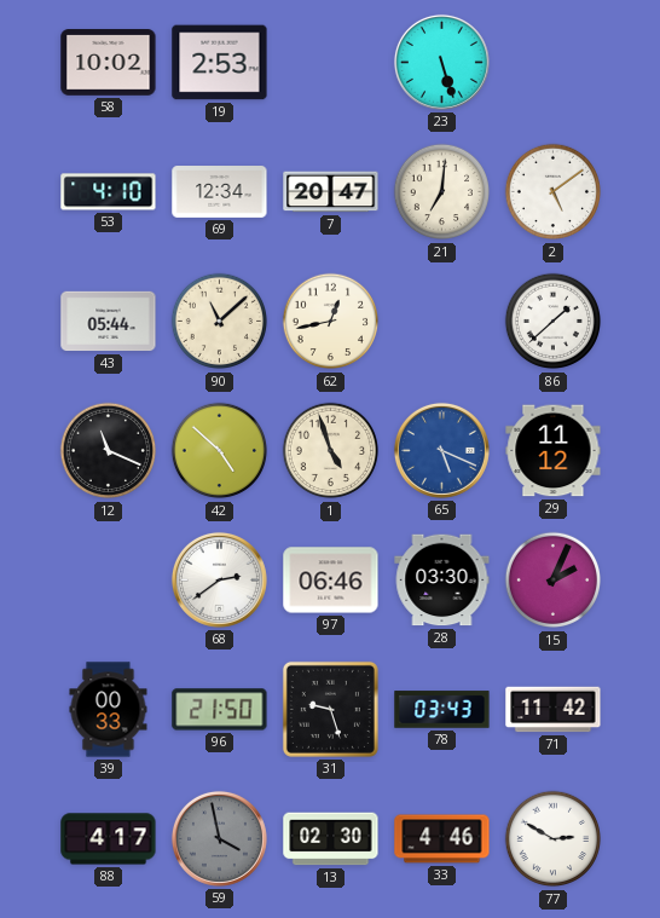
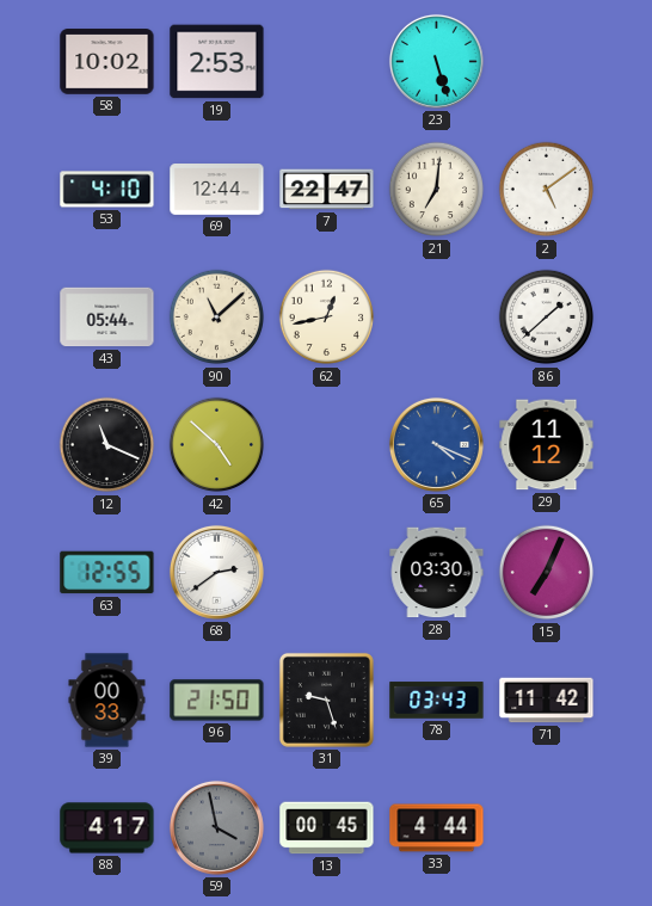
69: 12:34 -> 12:44
7: 20:47 -> 22:47
1: 4:57 -> none
65: 5:19 -> 4:19
63: none -> 12:55
97: 06:46 -> none
15: 2:04 -> 7:04
13: 02:30 -> 00:45
33: 4:46 -> 4:44
77: 2:50 -> none
